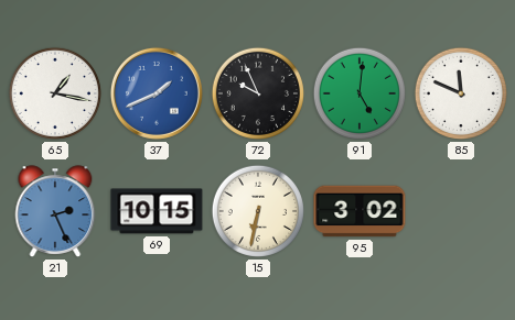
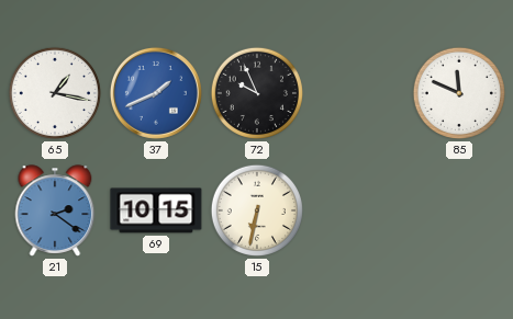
91: 5:01 -> none
21: 2:26 -> 2:21
95: 3:02 -> none
